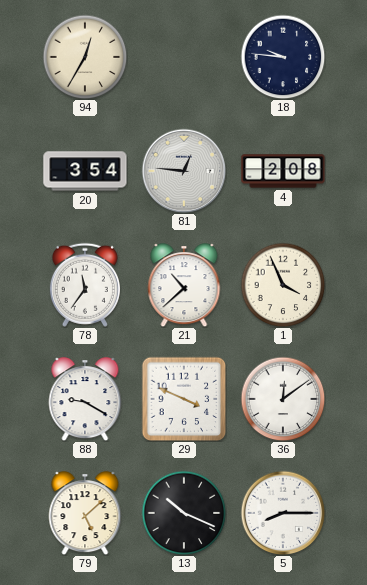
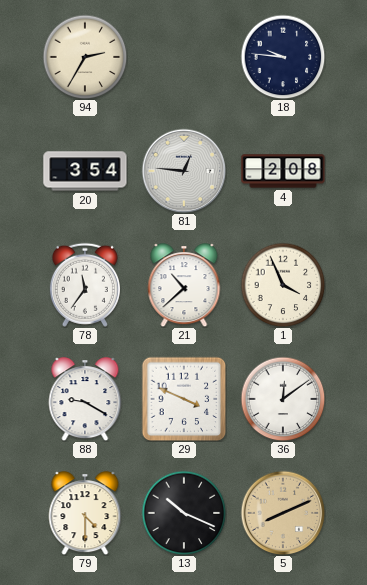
94: 12:35 -> 2:35
79: 5:08 -> 4:30
5: 8:15 -> 8:11
5 dial: white -> champagne
